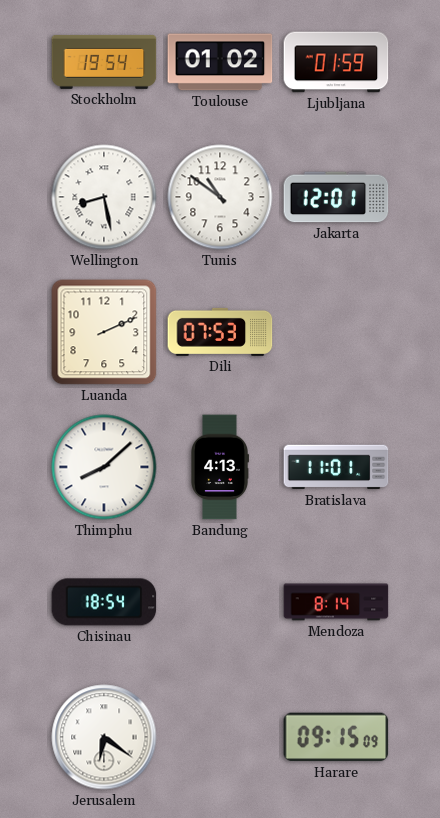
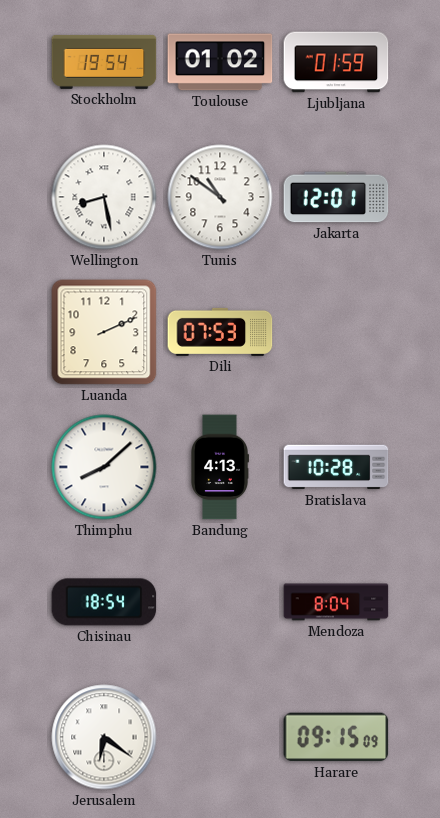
Bratislava: 11:01 -> 10:28
Mendoza: 8:14 -> 8:04
